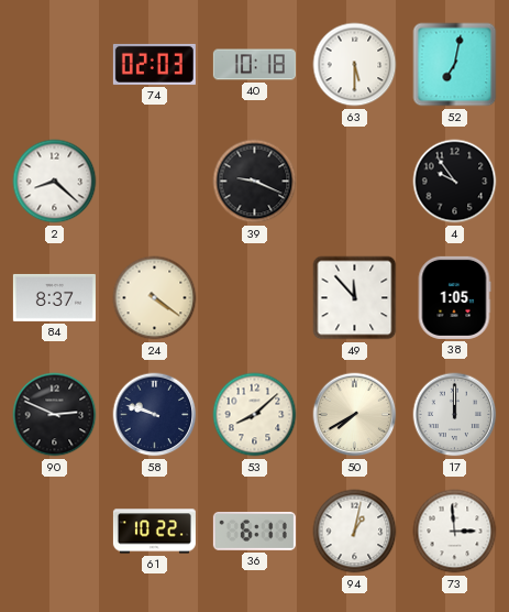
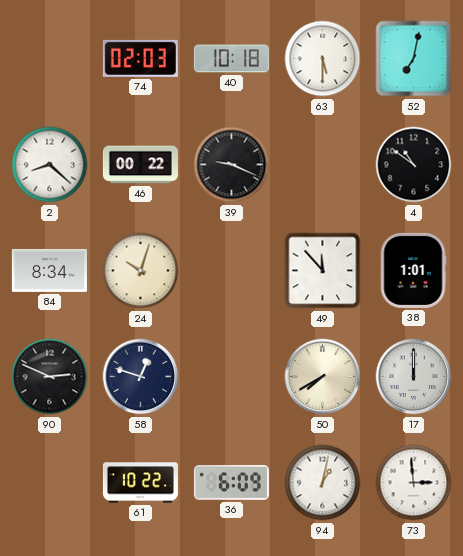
46: none -> 00:22
4: 9:54 -> 10:51
84: 8:37 -> 8:34
24: 4:21 -> 10:03
38: 1:05 -> 1:01
58: 9:48 -> 12:48
53: 8:08 -> none
36: 6:11 -> 6:09
